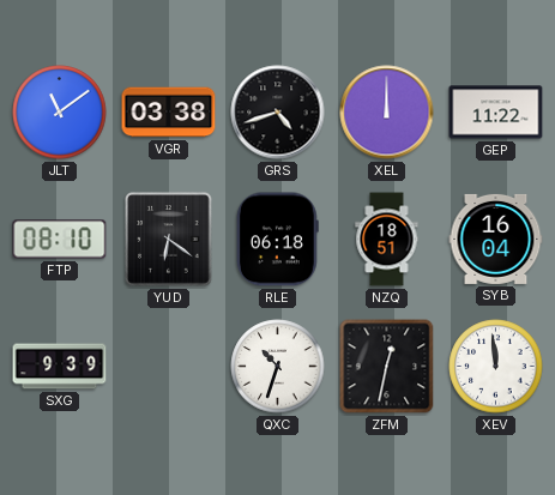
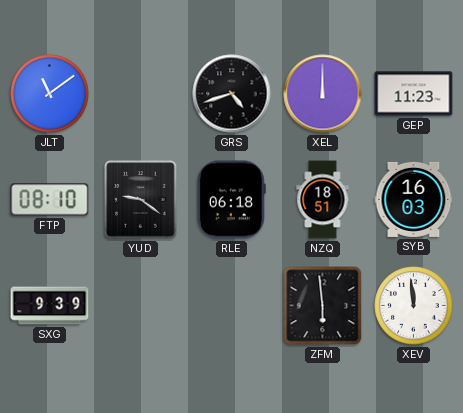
VGR: 03:38 -> none
GEP: 11:22 -> 11:23
YUD: 6:21 -> 9:21
SYB: 16:04 -> 16:03
QXC: 10:33 -> none
ZFM: 12:32 -> 5:59
